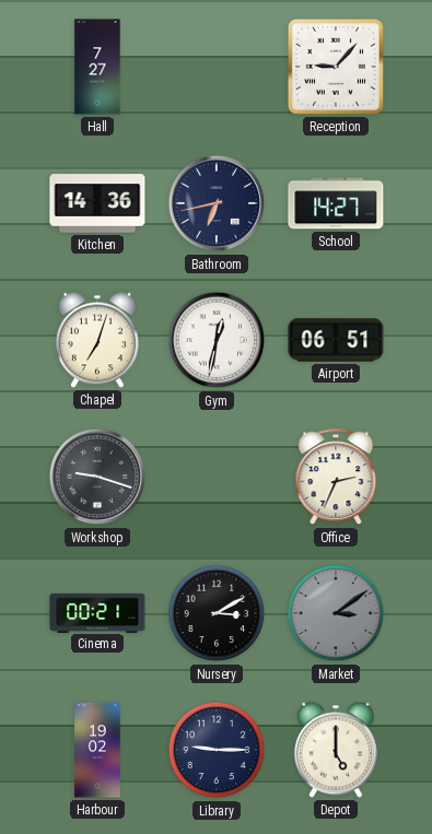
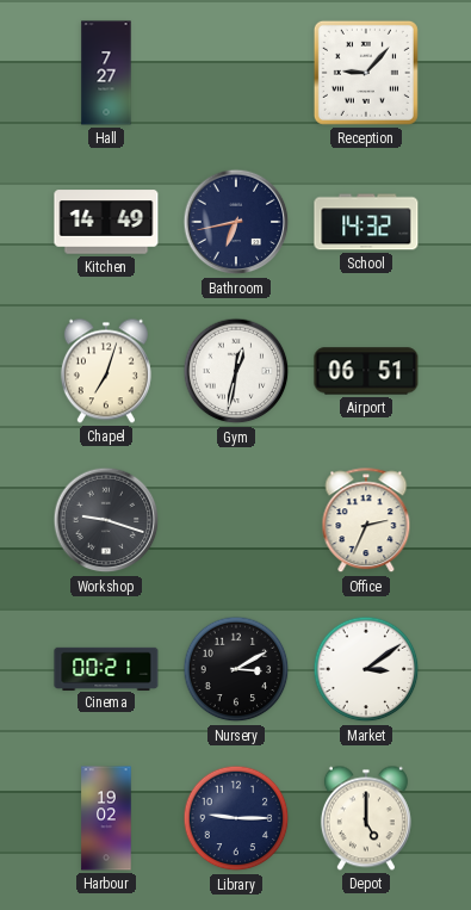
Kitchen: 14:36 -> 14:49
School: 14:27 -> 14:32
Market dial: grey -> white
